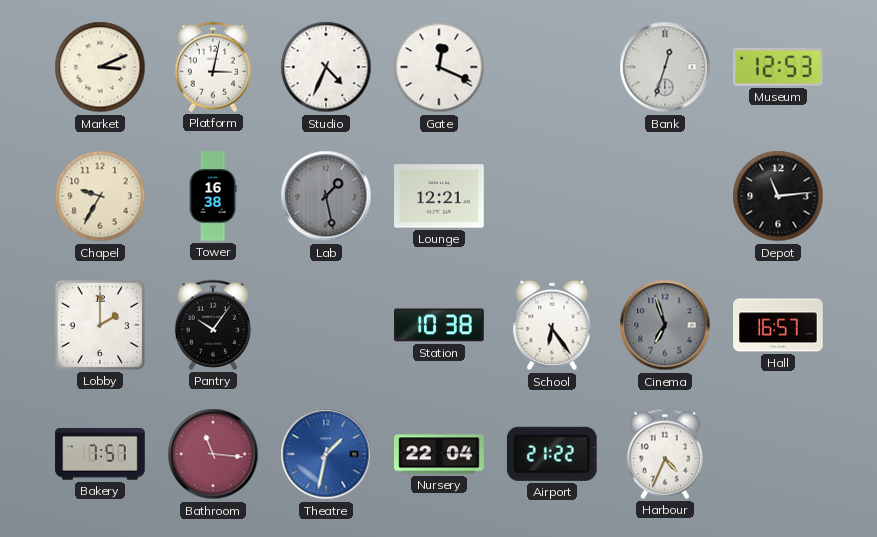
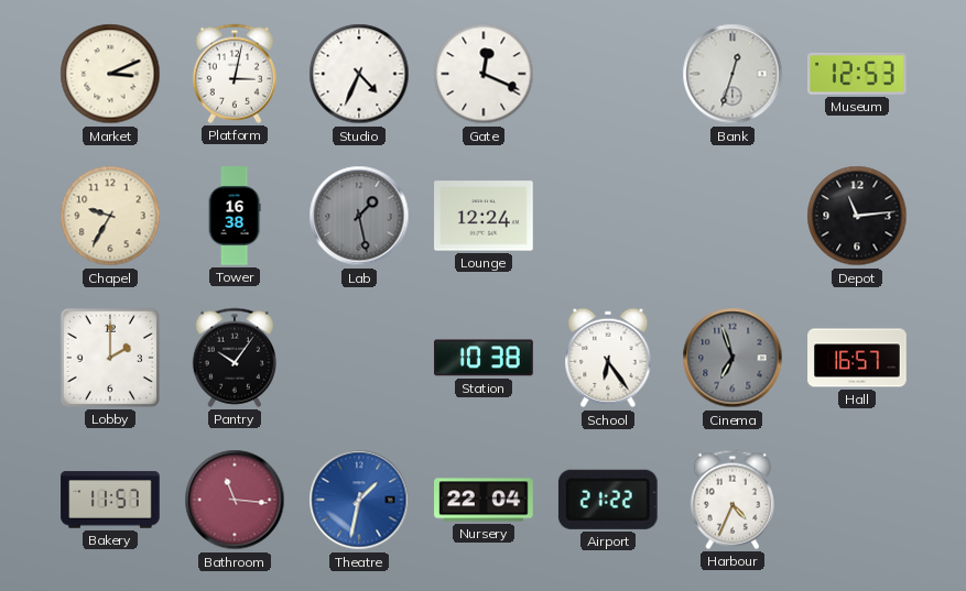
Lounge: 12:21 -> 12:24
Bakery: 7:57 -> 11:57
